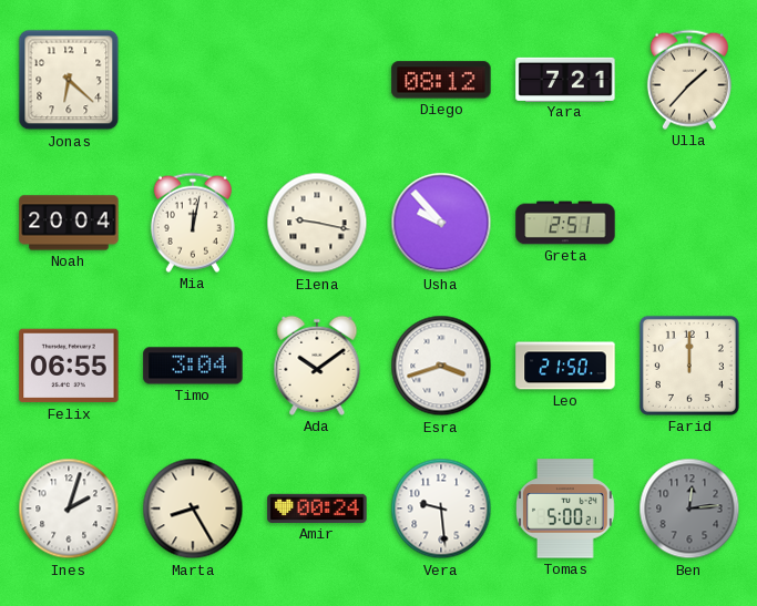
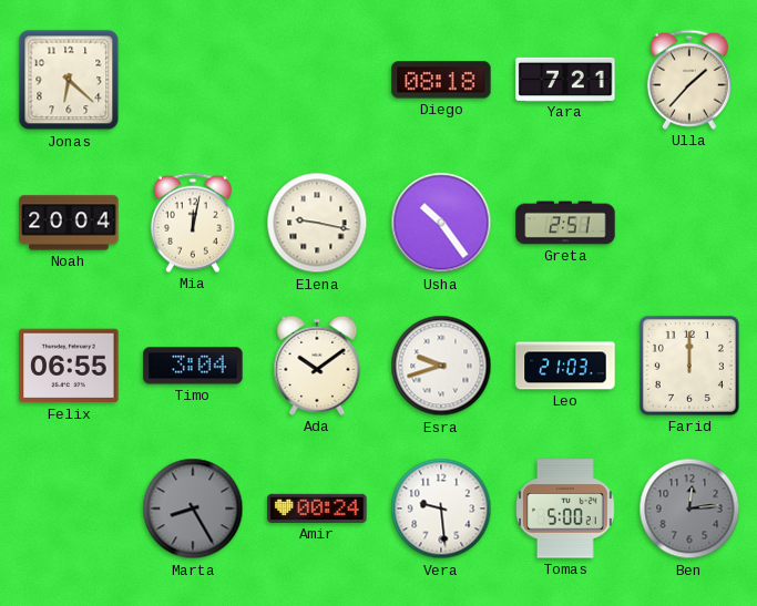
Diego: 08:12 -> 08:18
Usha: 9:53 -> 10:24
Esra: 3:42 -> 9:42
Leo: 21:50 -> 21:03
Ines: 2:03 -> none
Marta dial: cream -> grey
